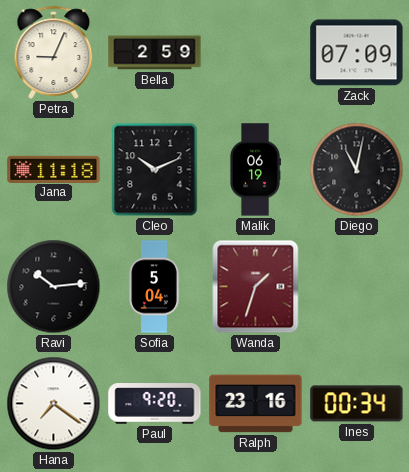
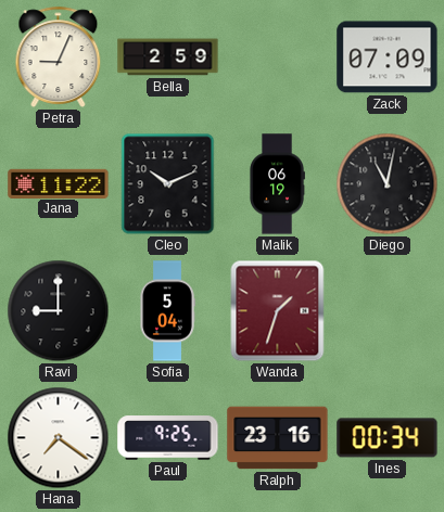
Jana: 11:18 -> 11:22
Ravi: 10:14 -> 9:00
Paul: 9:20 -> 9:25
